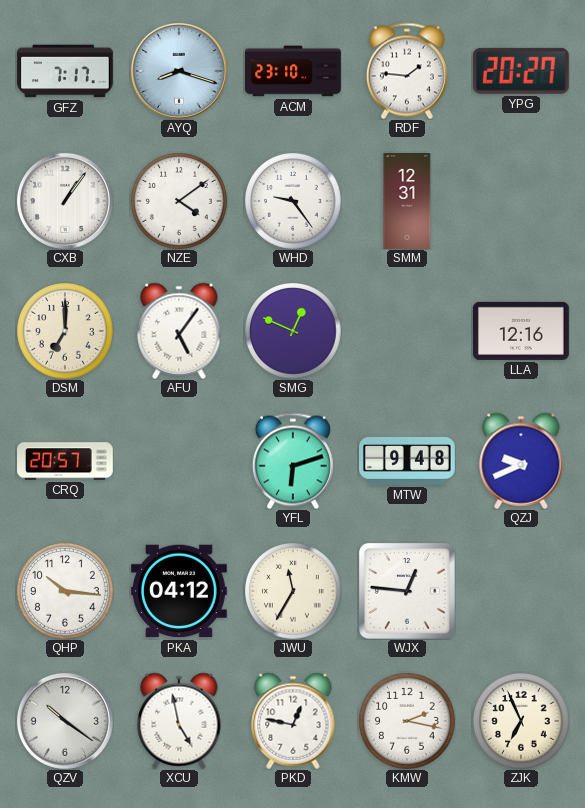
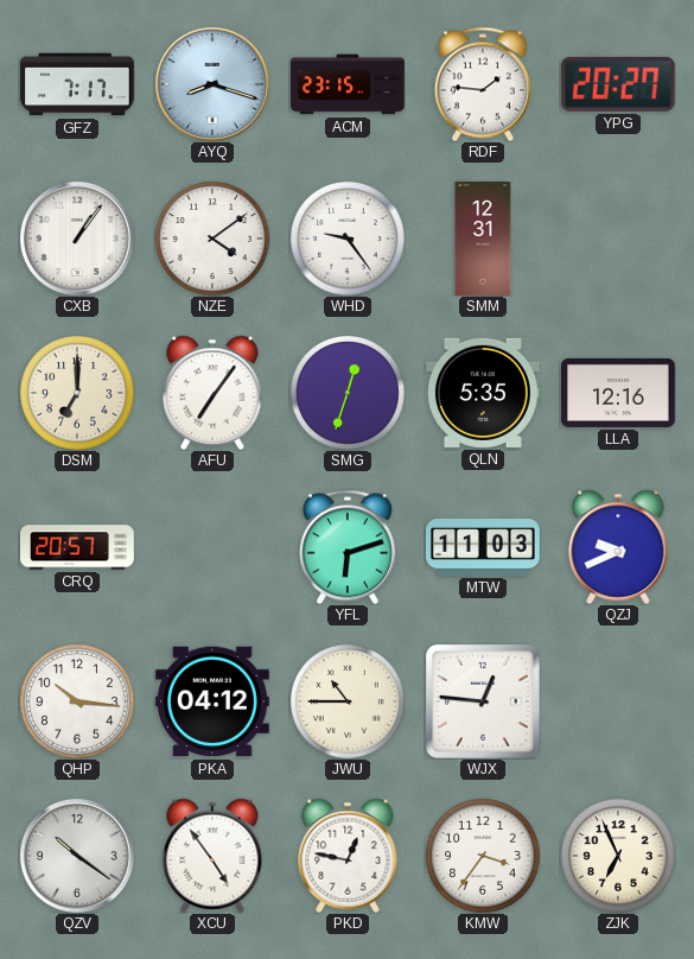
ACM: 23:10 -> 23:15
AFU: 5:06 -> 7:06
SMG: 12:49 -> 12:33
QLN: none -> 5:35
MTW: 9:48 -> 11:03
JWU: 11:35 -> 10:45
XCU: 4:58 -> 4:54
KMW: 2:17 -> 3:36
